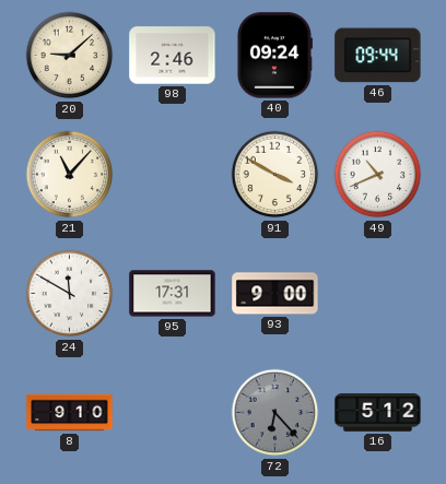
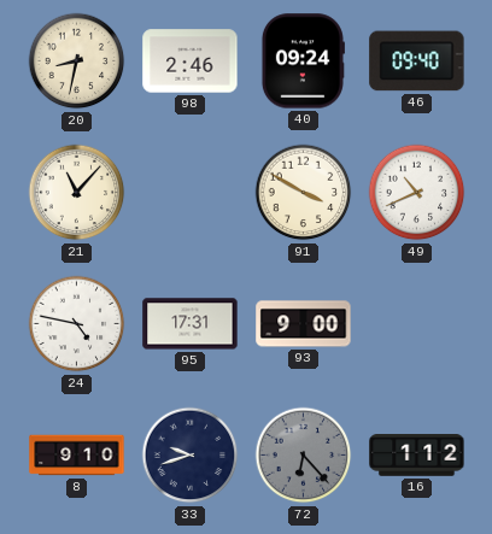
20: 9:08 -> 8:32
46: 09:44 -> 09:40
24: 11:50 -> 4:47
33: none -> 9:42
16: 5:12 -> 1:12
